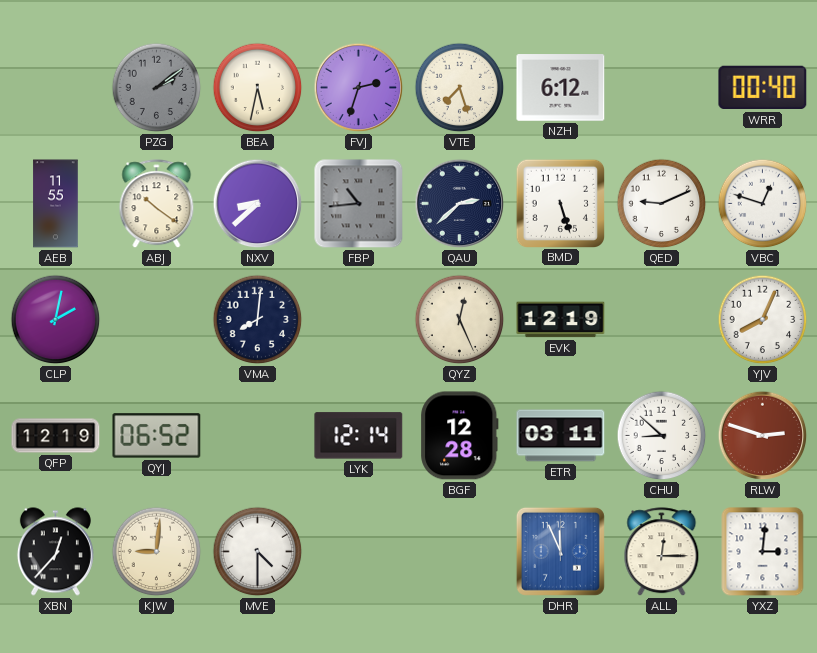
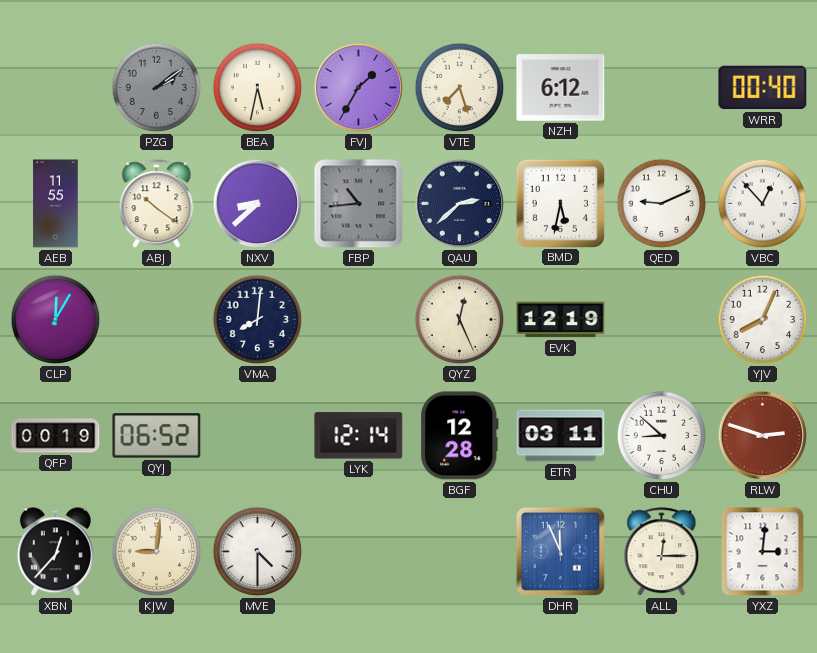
FVJ: 2:33 -> 1:35
BMD: 5:27 -> 5:32
VBC: 12:48 -> 12:53
CLP: 2:02 -> 12:05
QFP: 12:19 -> 00:19
